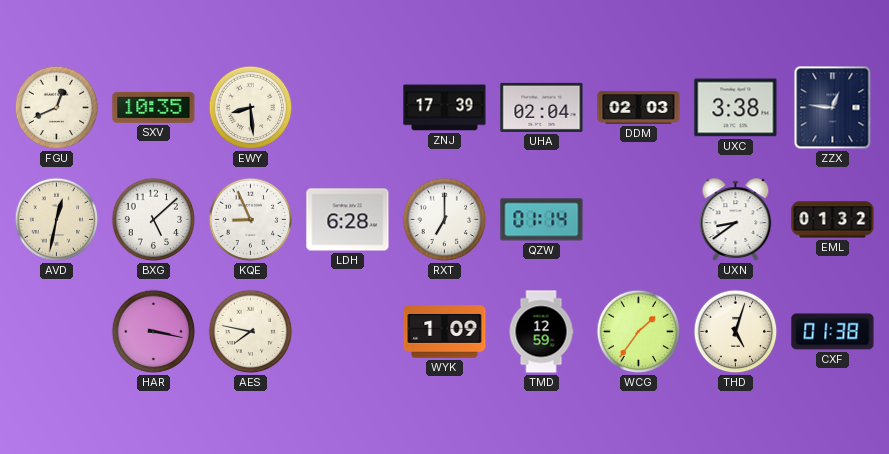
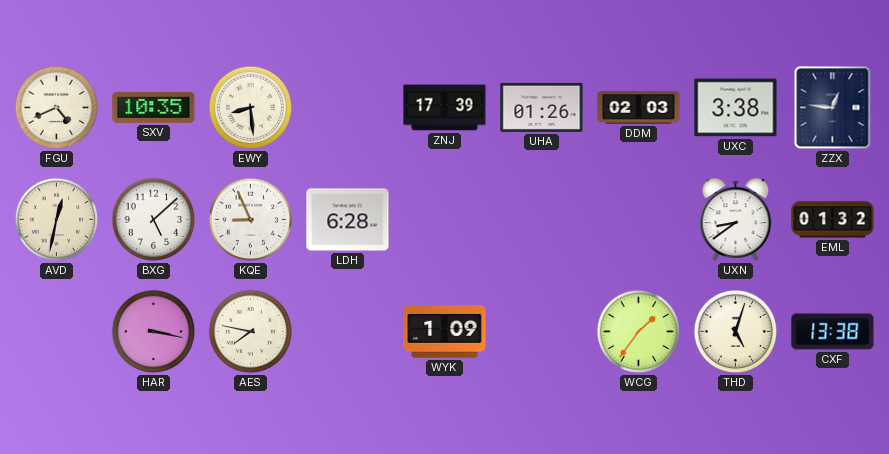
FGU: 12:41 -> 4:41
UHA: 02:04 -> 01:26
RXT: 7:00 -> none
QZW: 01:14 -> none
TMD: 12:59 -> none
CXF: 01:38 -> 13:38
